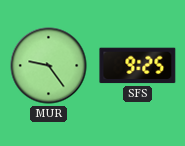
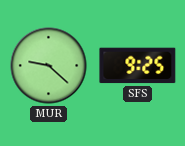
MUR: 9:24 -> 9:22
